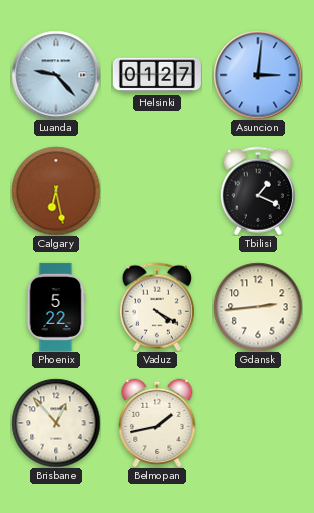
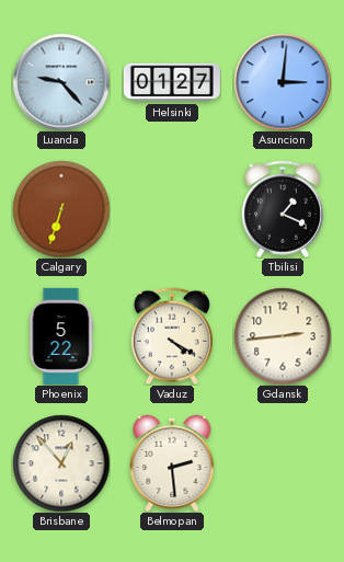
Calgary: 6:28 -> 6:33
Belmopan: 1:43 -> 2:29
